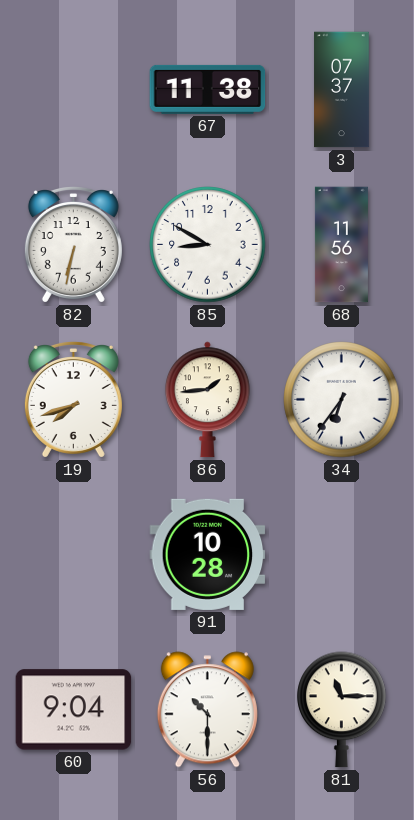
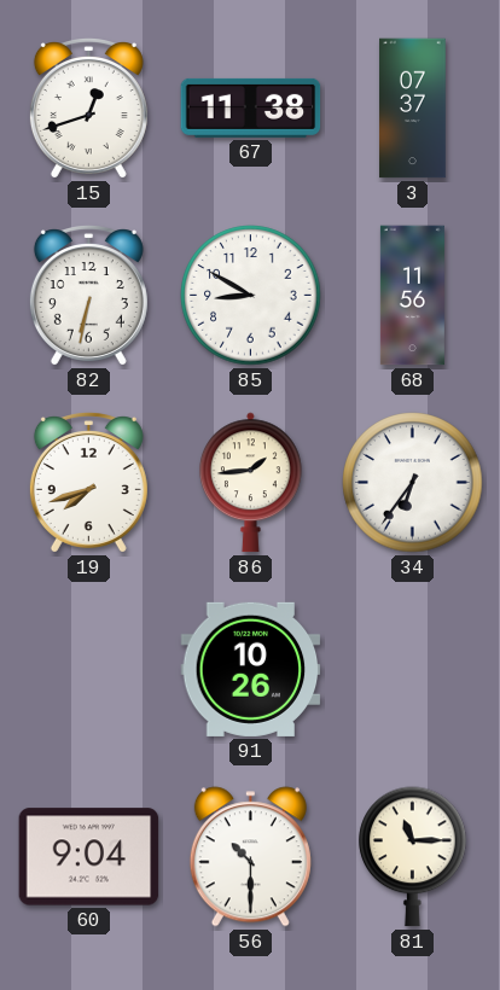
15: none -> 12:42
91: 10:28 -> 10:26
